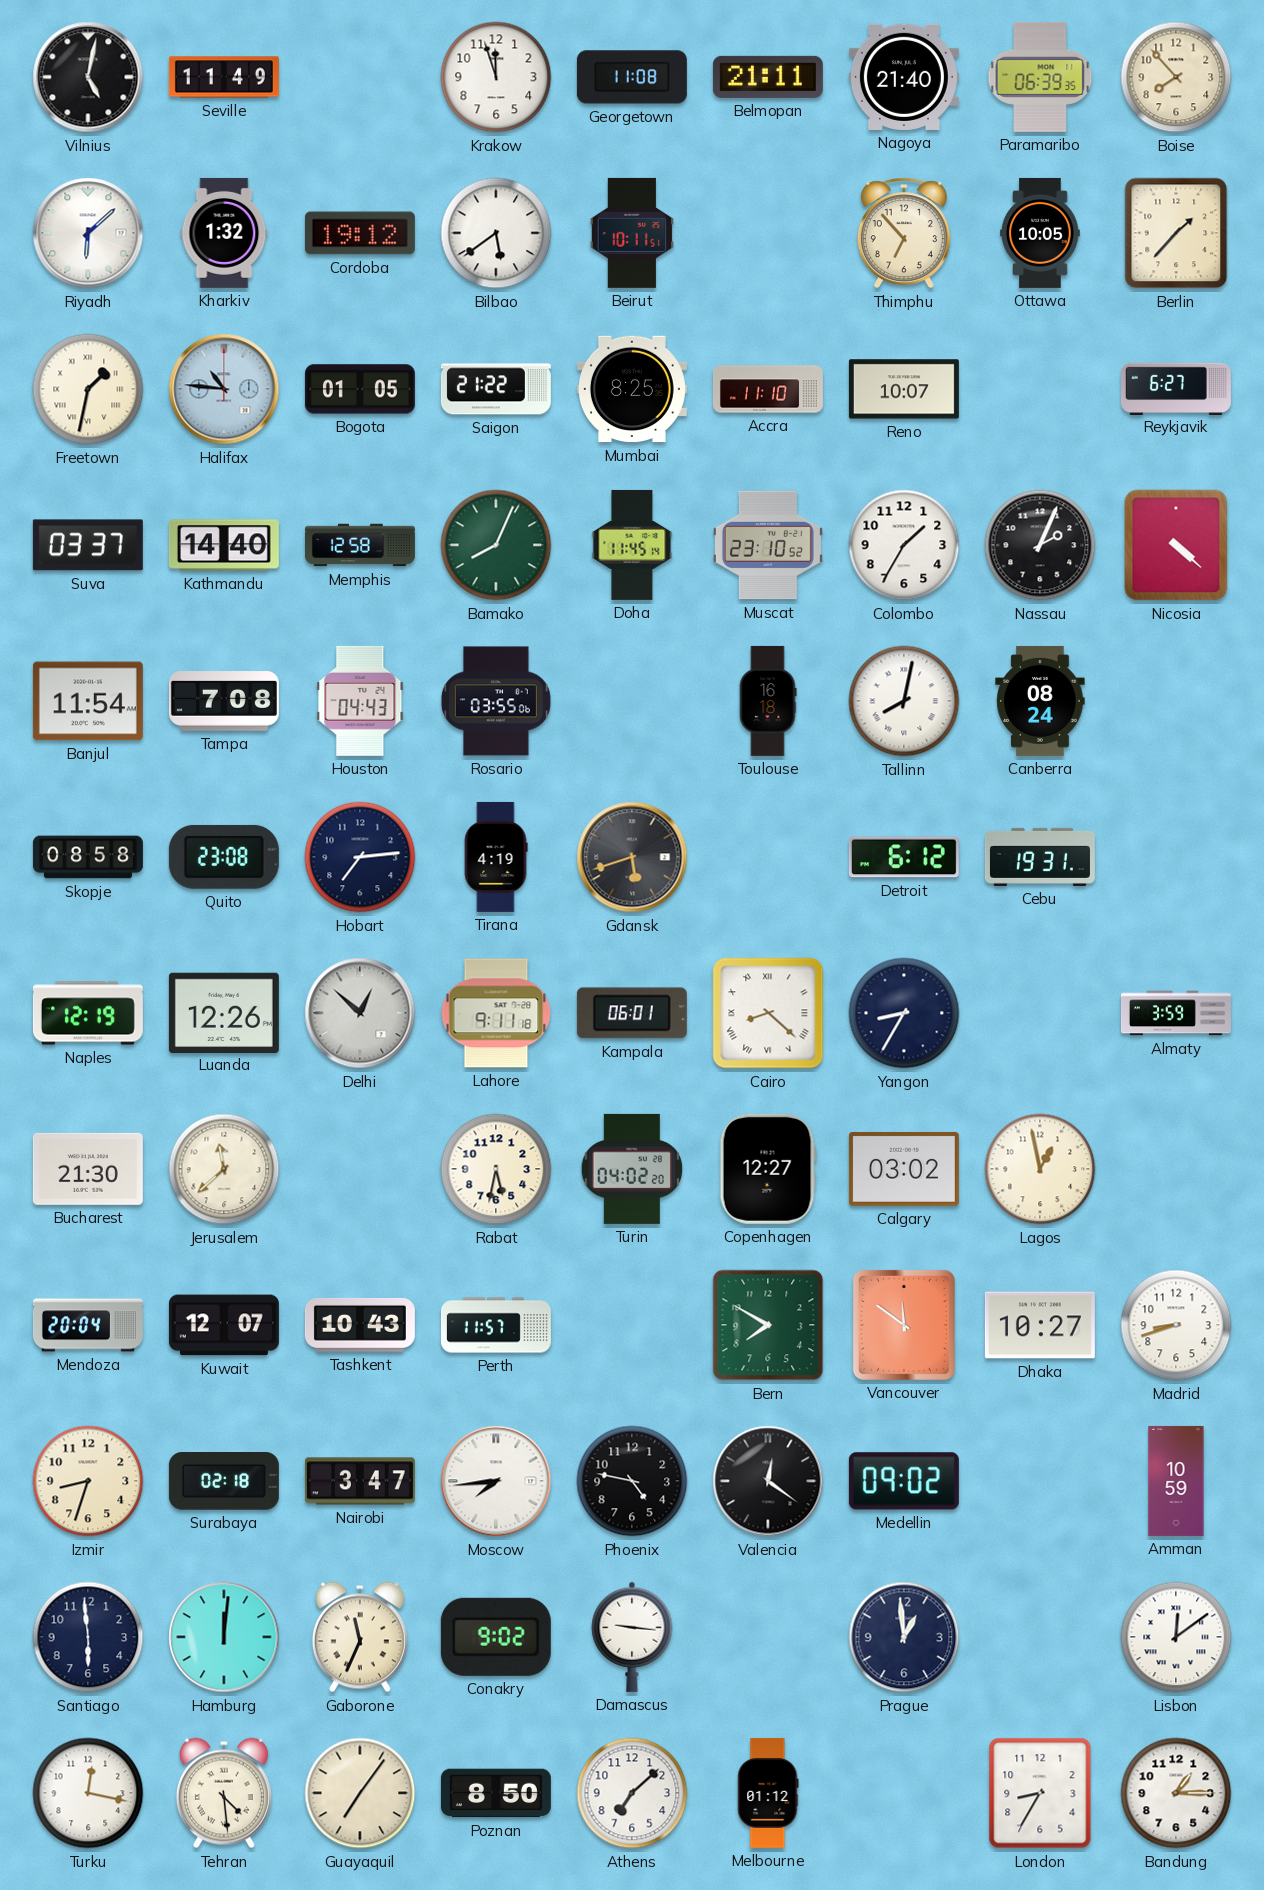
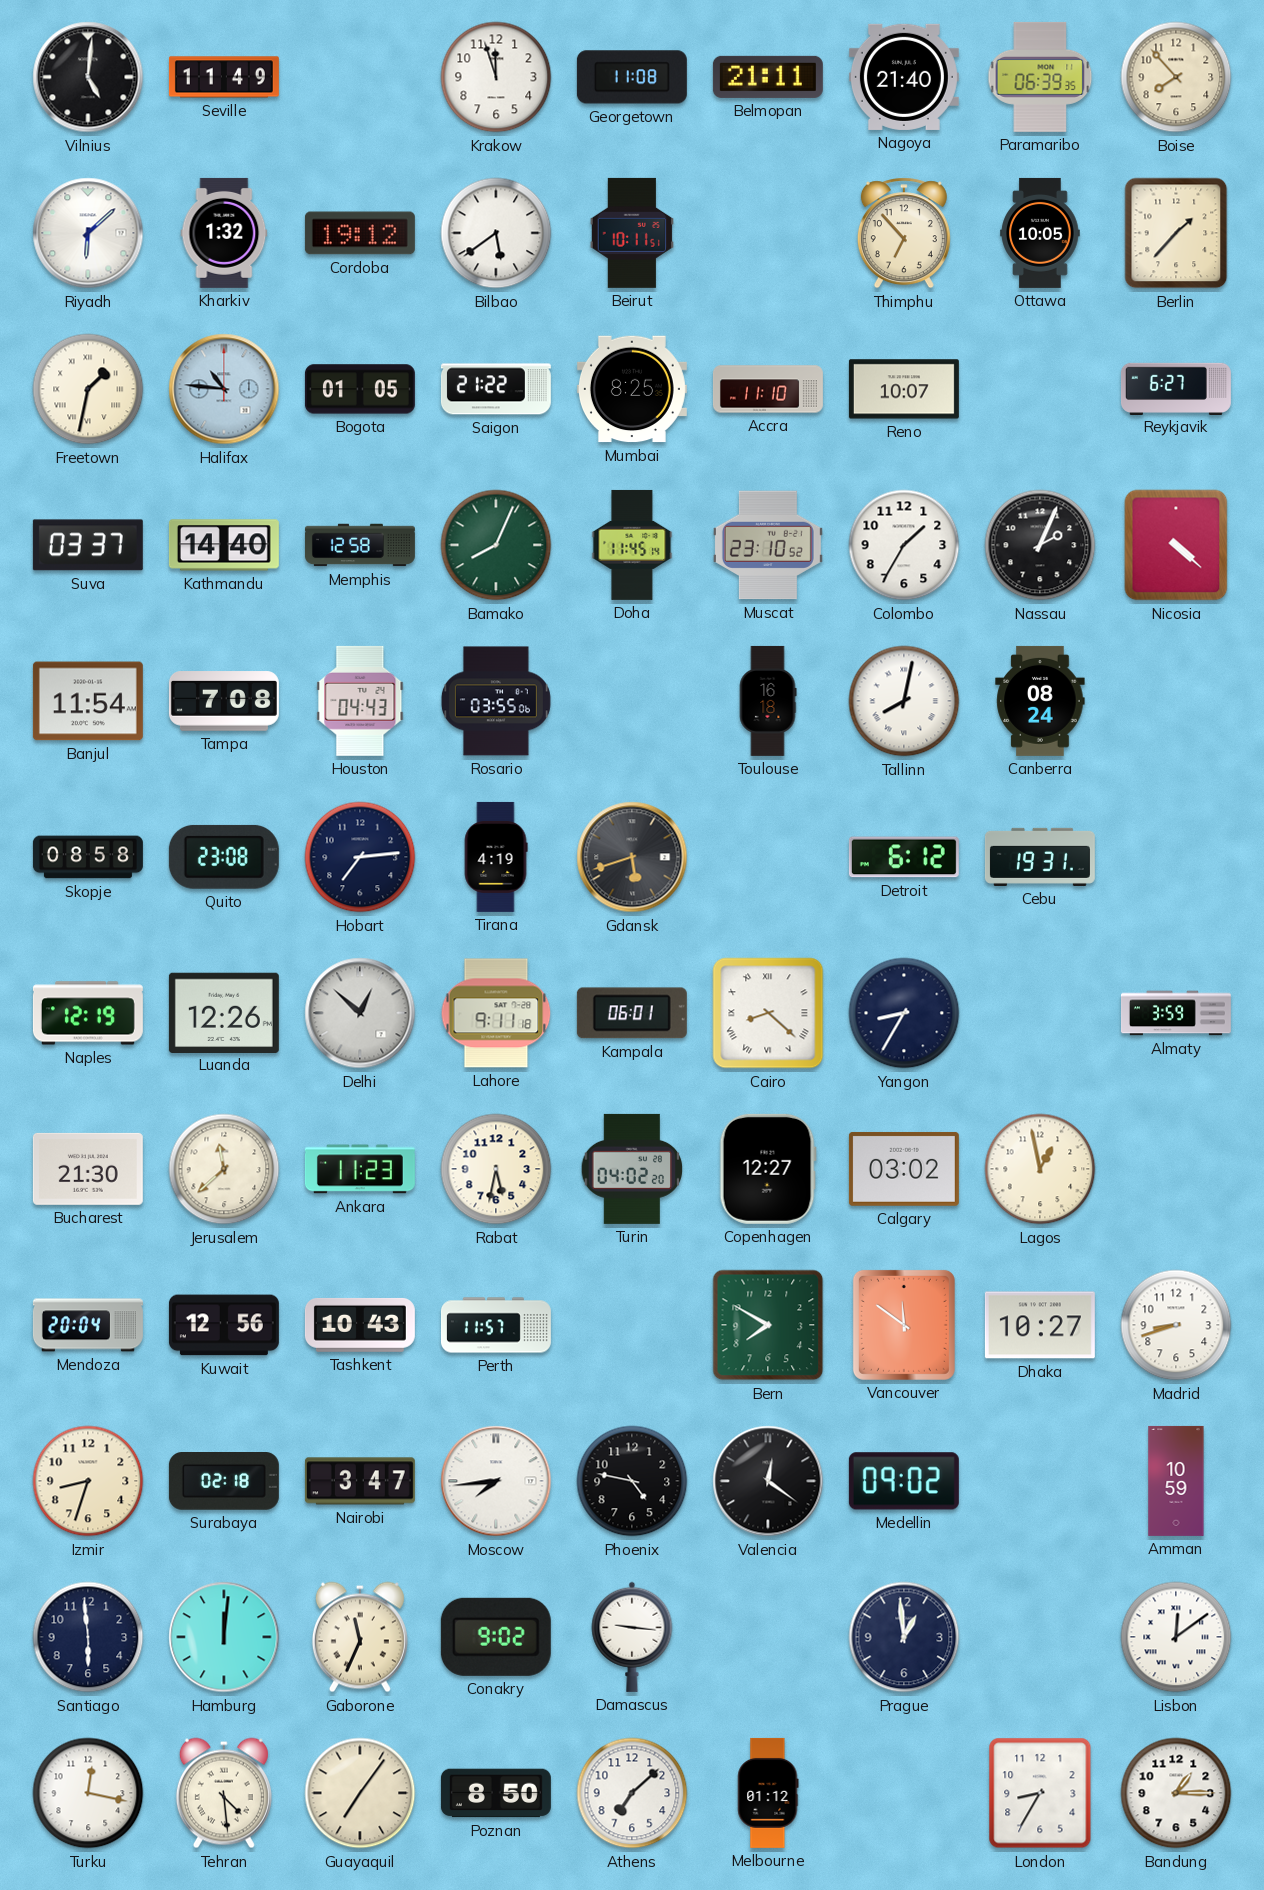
Vilnius: 5:02 -> 5:01
Ankara: none -> 11:23
Kuwait: 12:07 -> 12:56
